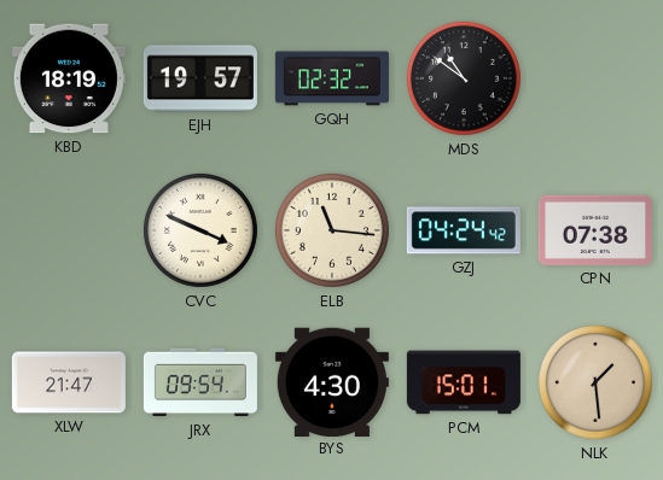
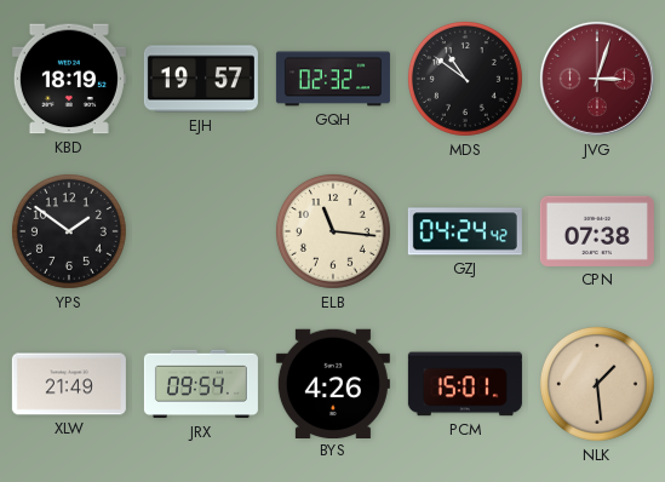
JVG: none -> 3:03
YPS: none -> 1:51
CVC: 3:49 -> none
XLW: 21:47 -> 21:49
BYS: 4:30 -> 4:26
